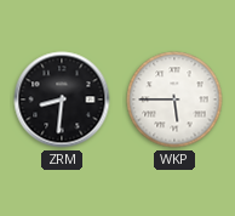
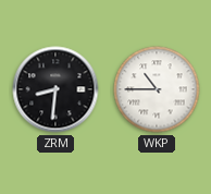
WKP: 5:45 -> 10:45
